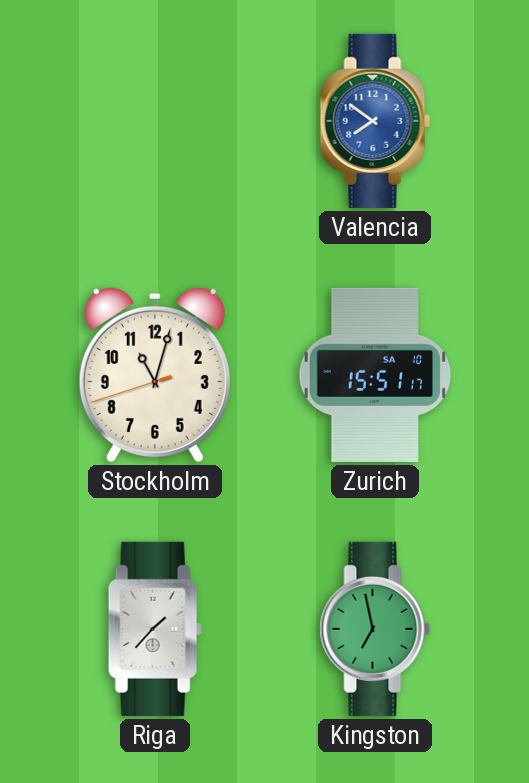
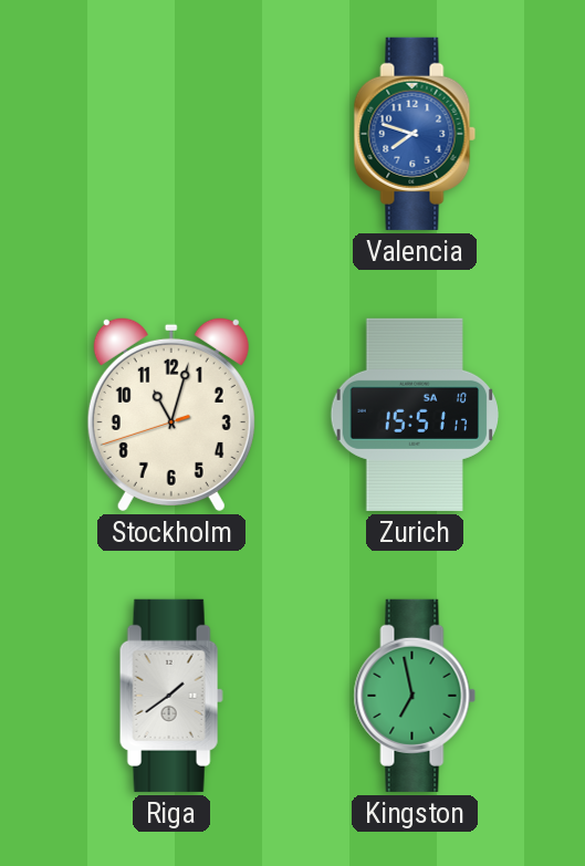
Valencia: 7:51 -> 7:48
Riga: 1:37 -> 1:39
